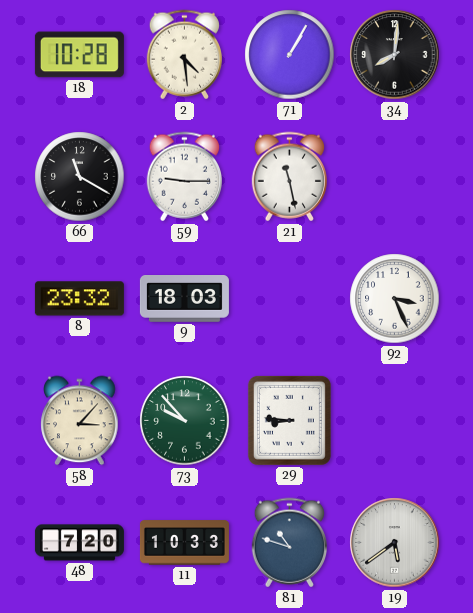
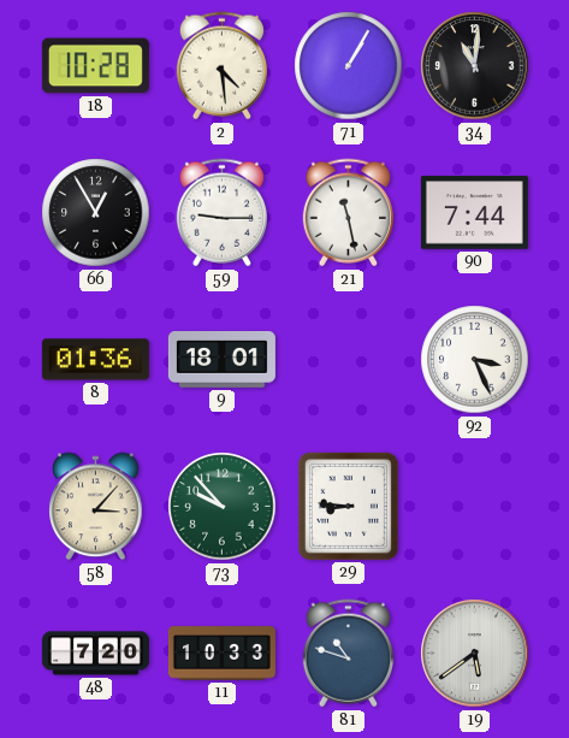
34: 8:01 -> 11:01
66: 11:20 -> 12:55
90: none -> 7:44
8: 23:32 -> 01:36
9: 18:03 -> 18:01
